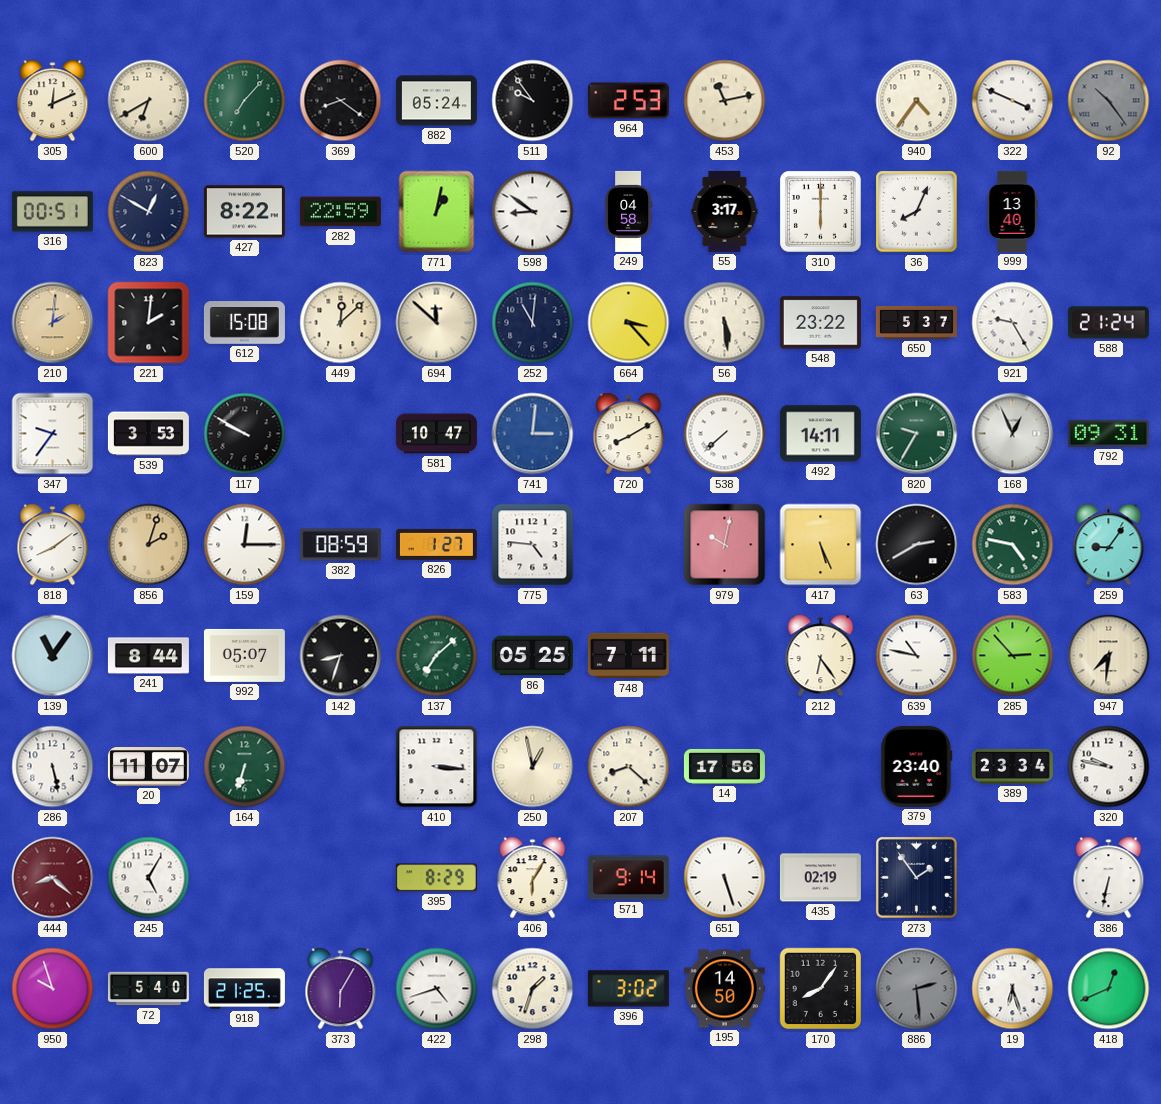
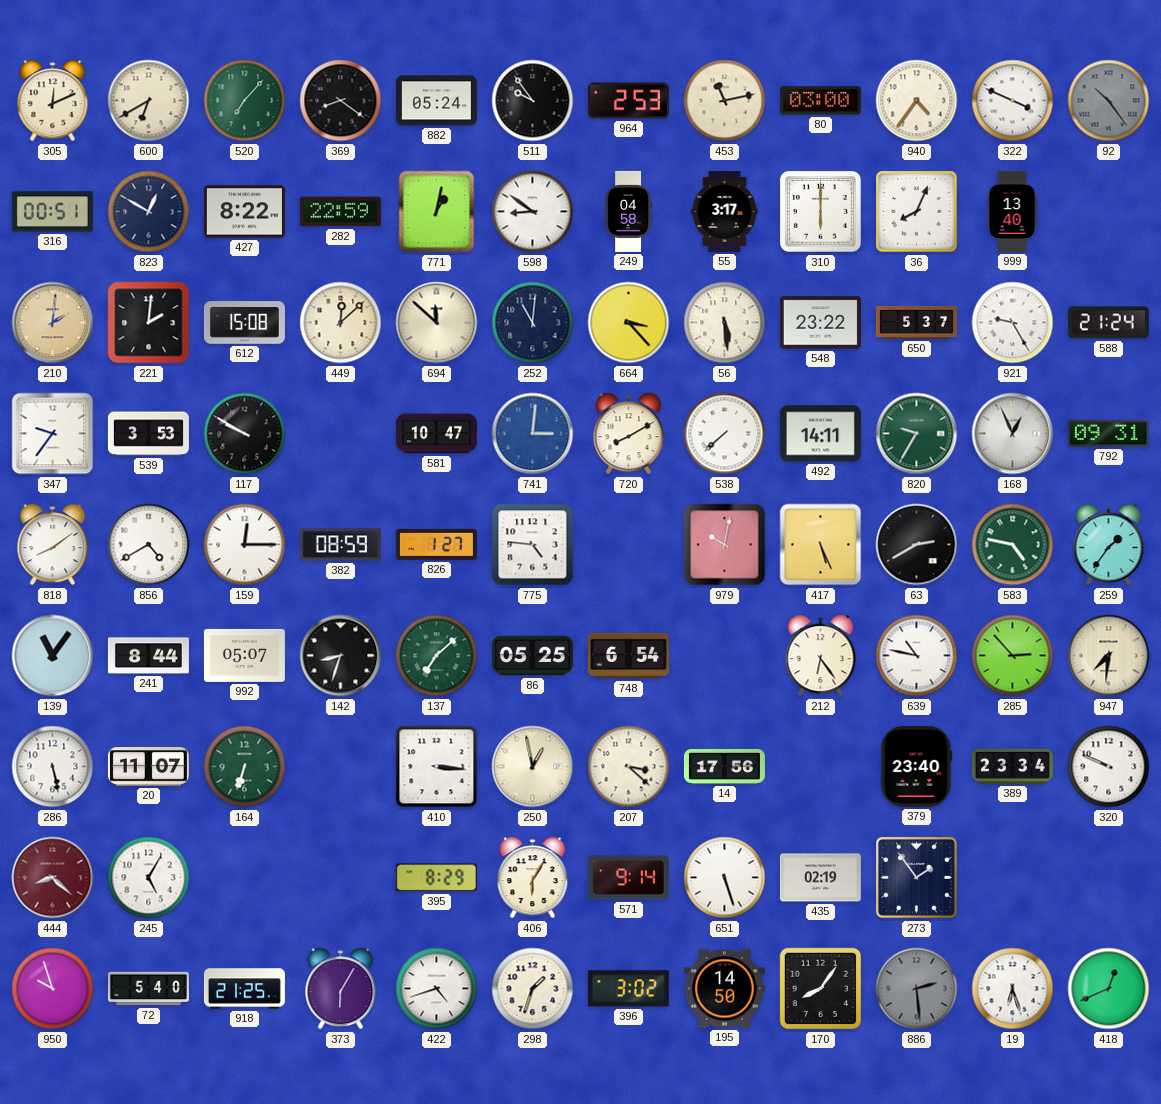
80: none -> 03:00
856: 2:03 -> 4:40
856 dial: champagne -> white
259: 9:06 -> 1:36
748: 7:11 -> 6:54
207: 8:22 -> 3:22
320: 9:47 -> 9:49
386: 6:32 -> none
